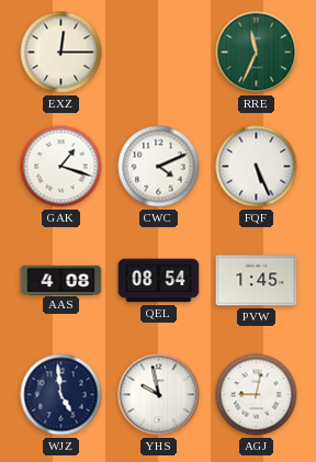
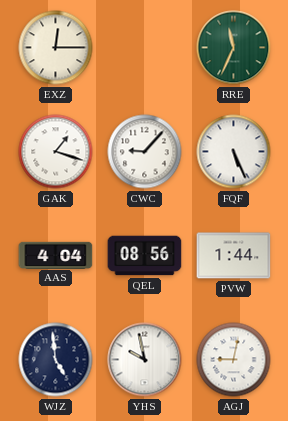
CWC: 4:11 -> 9:07
AAS: 4:08 -> 4:04
QEL: 08:54 -> 08:56
PVW: 1:45 -> 1:44
